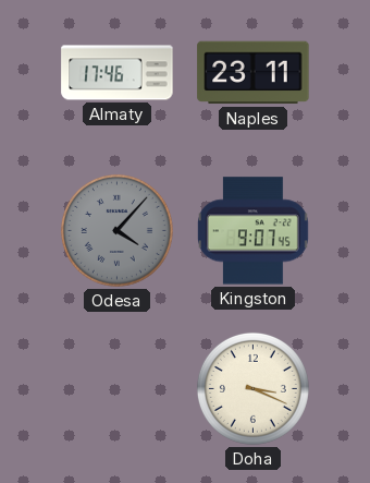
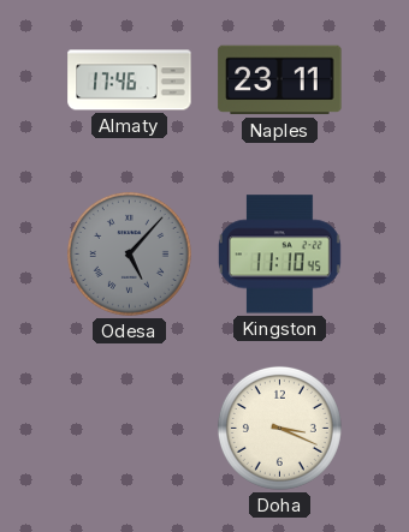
Odesa: 4:07 -> 5:07
Kingston: 9:07 -> 11:10
